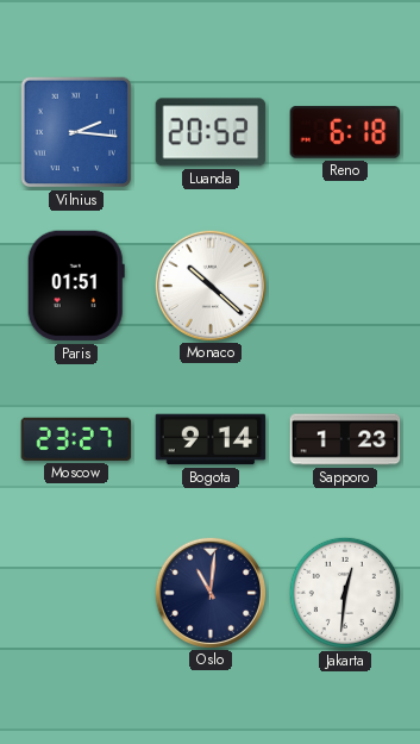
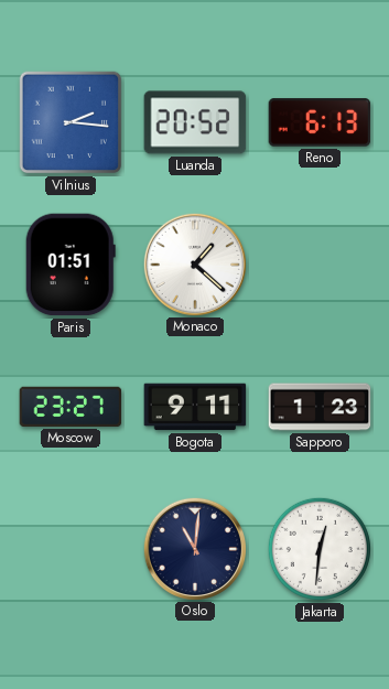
Reno: 6:18 -> 6:13
Monaco: 10:22 -> 1:22
Bogota: 9:14 -> 9:11
